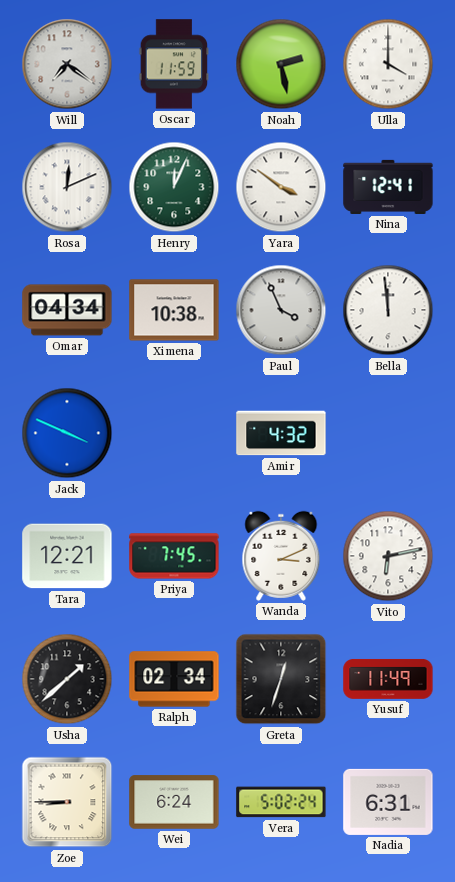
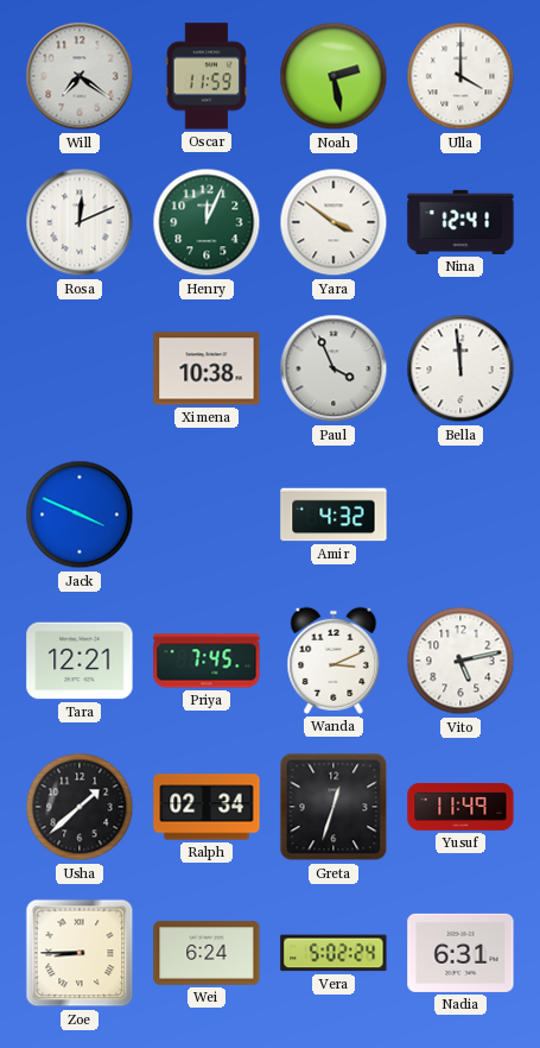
Omar: 04:34 -> none
Vito: 6:13 -> 5:13
